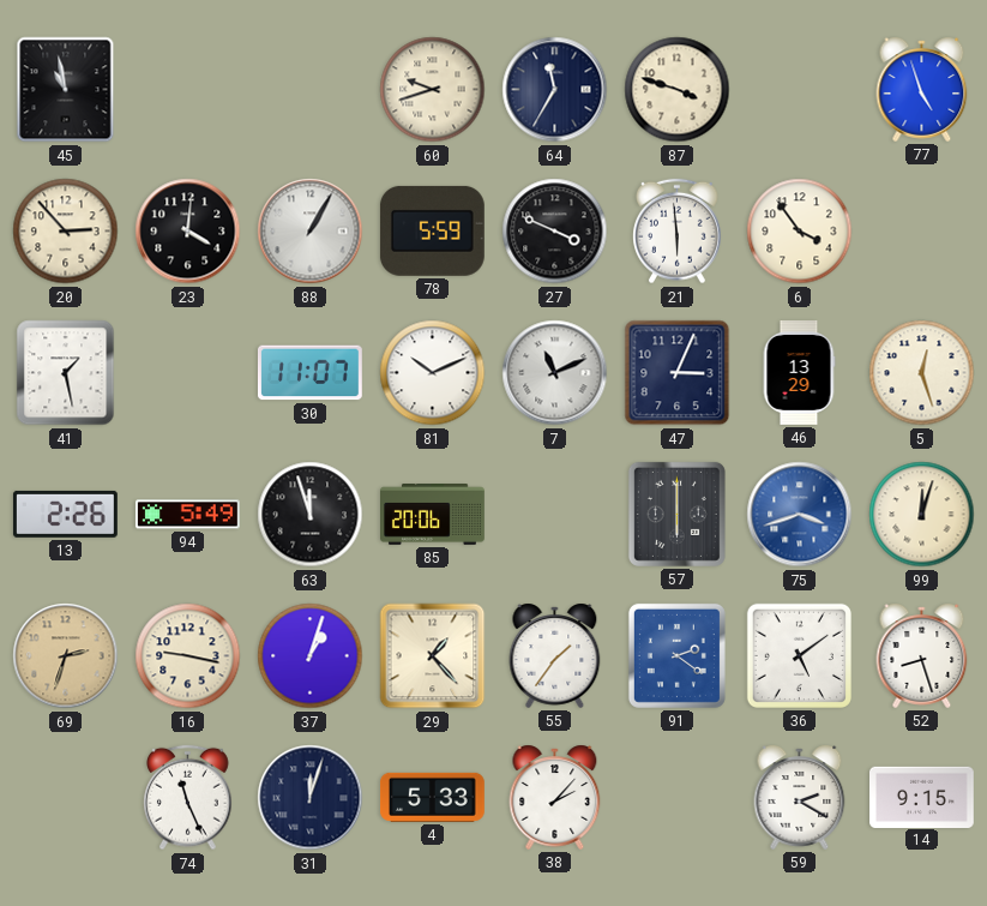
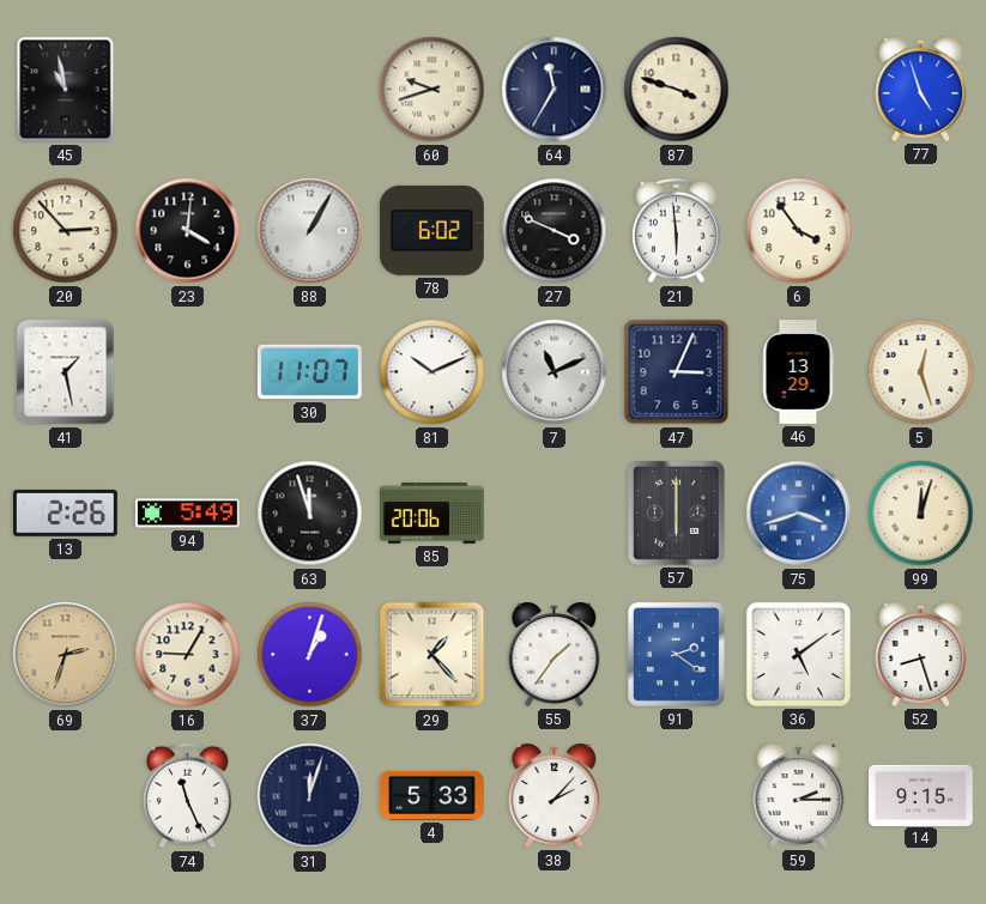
78: 5:59 -> 6:02
16: 9:17 -> 9:05
59: 2:20 -> 2:15
